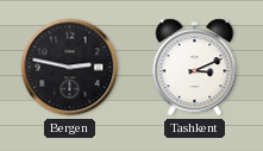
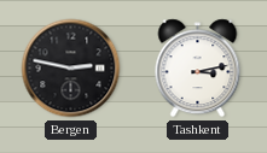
Tashkent: 3:11 -> 3:13
